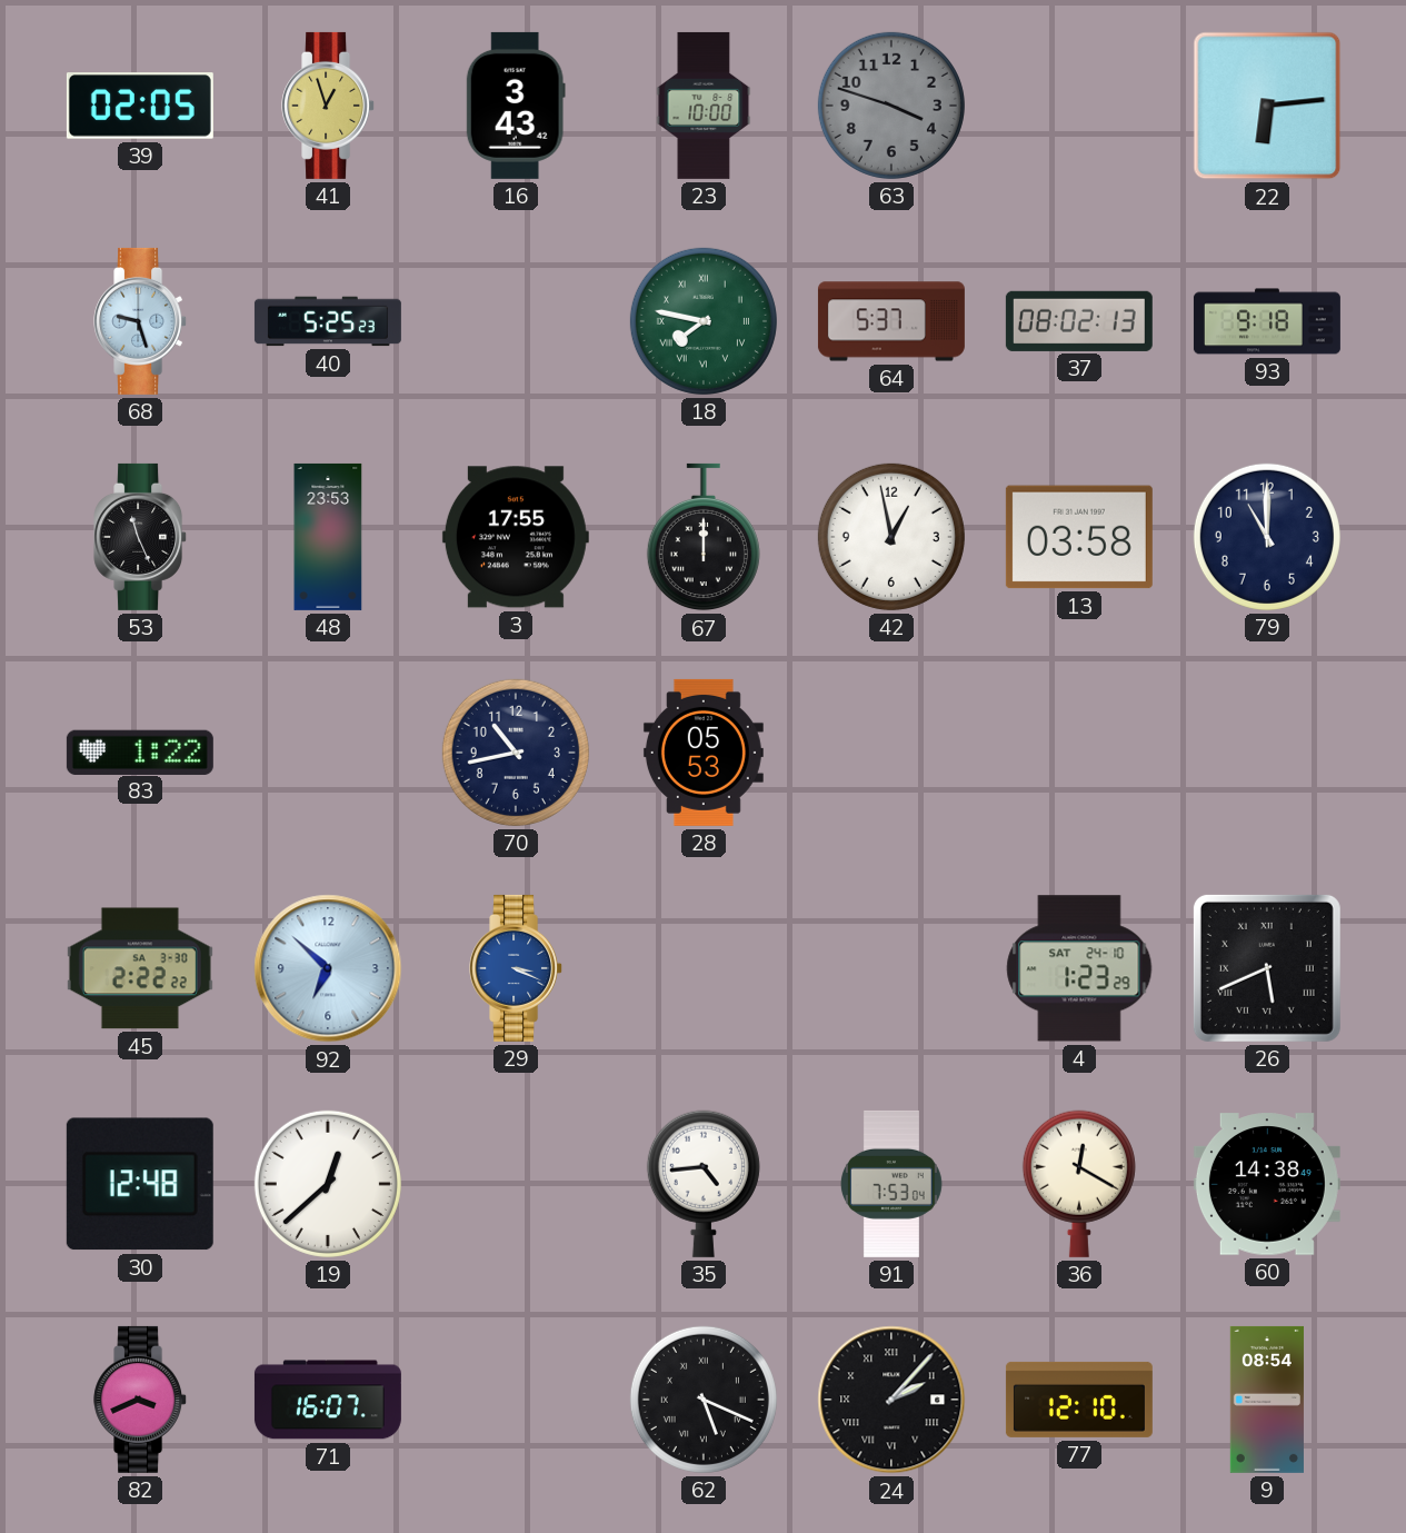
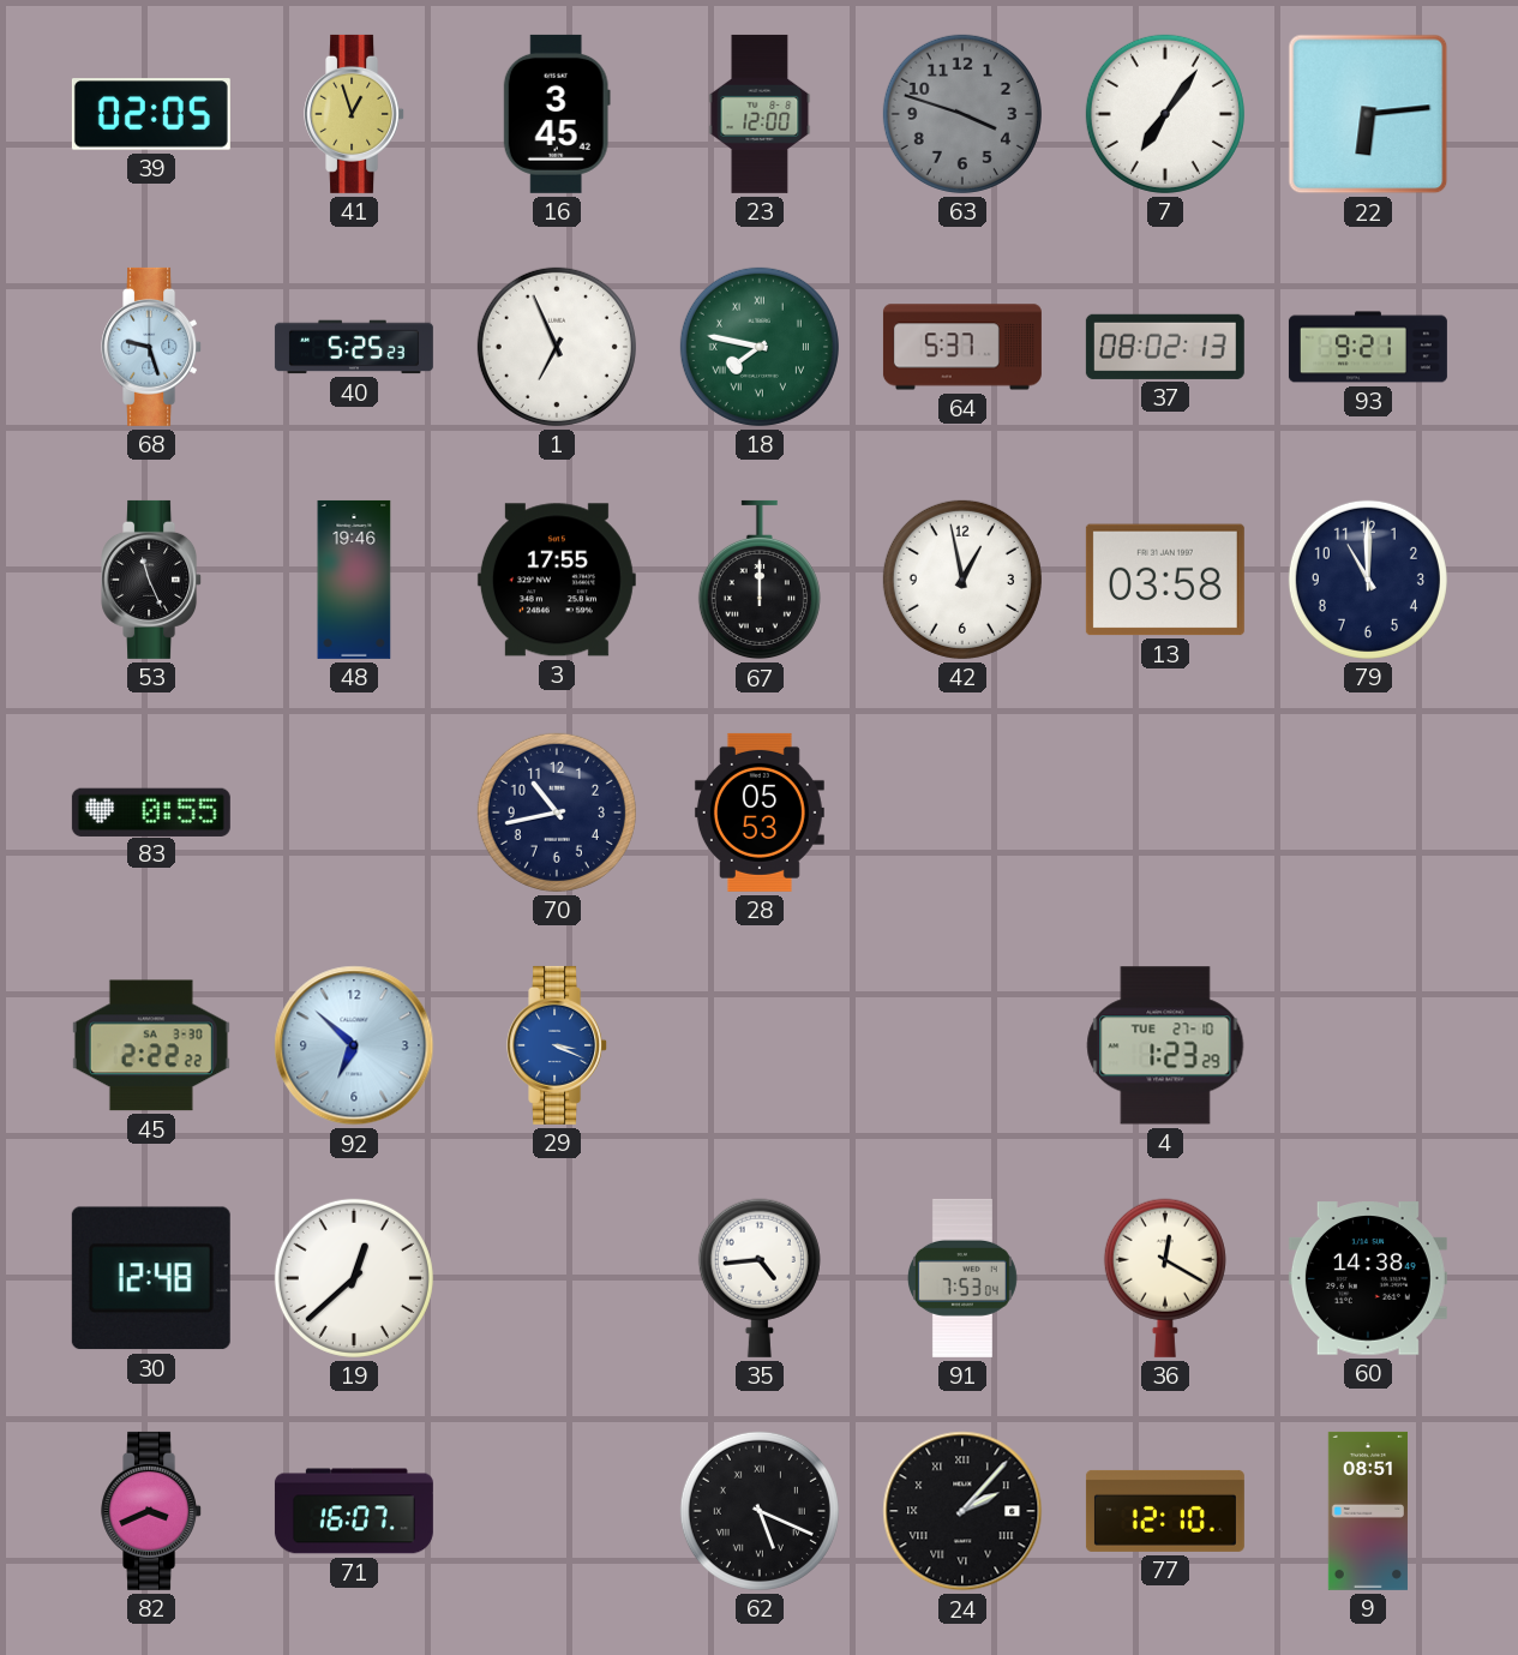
16: 3:43 -> 3:45
23: 10:00 -> 12:00
7: none -> 7:06
1: none -> 6:56
93: 9:18 -> 9:21
48: 23:53 -> 19:46
83: 1:22 -> 0:55
4 date: SAT 24-10 -> TUE 27-10
26: 5:41 -> none
9: 08:54 -> 08:51
